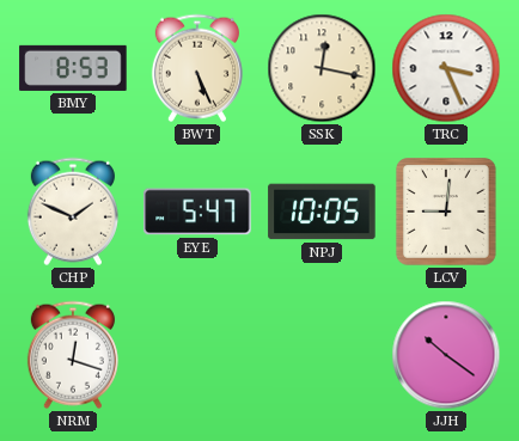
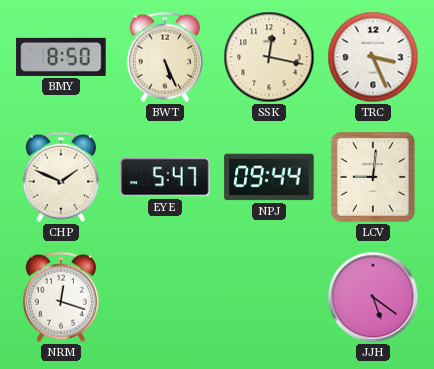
BMY: 8:53 -> 8:50
NPJ: 10:05 -> 09:44
JJH: 10:21 -> 5:21
